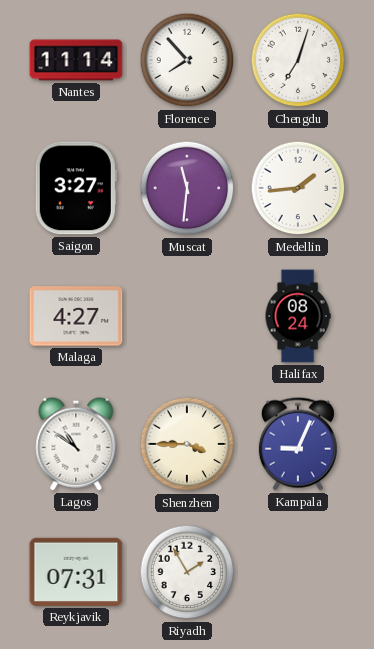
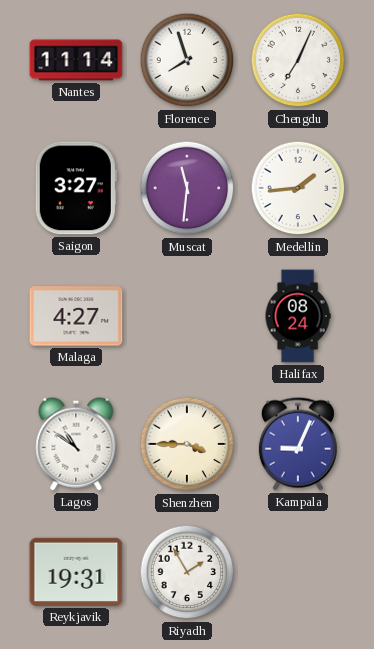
Florence: 7:53 -> 7:57
Chengdu: 7:03 -> 7:04
Reykjavik: 07:31 -> 19:31
